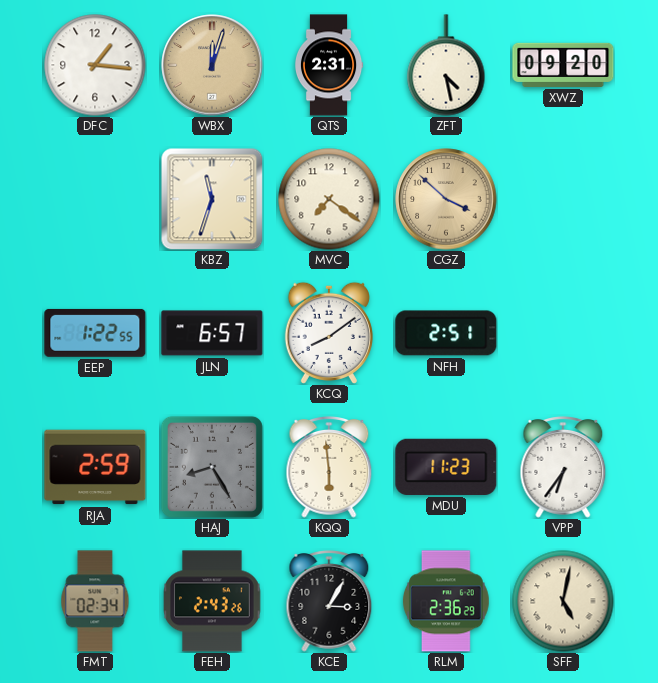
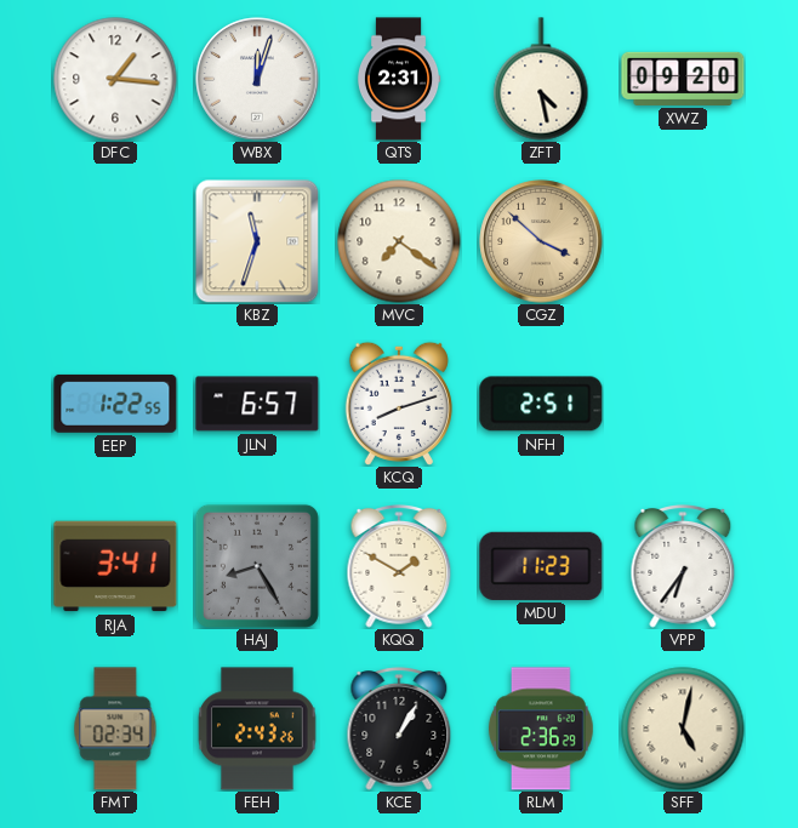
WBX dial: champagne -> white
KCQ: 8:09 -> 8:12
RJA: 2:59 -> 3:41
KQQ: 5:59 -> 1:50
KCE: 3:05 -> 1:05
